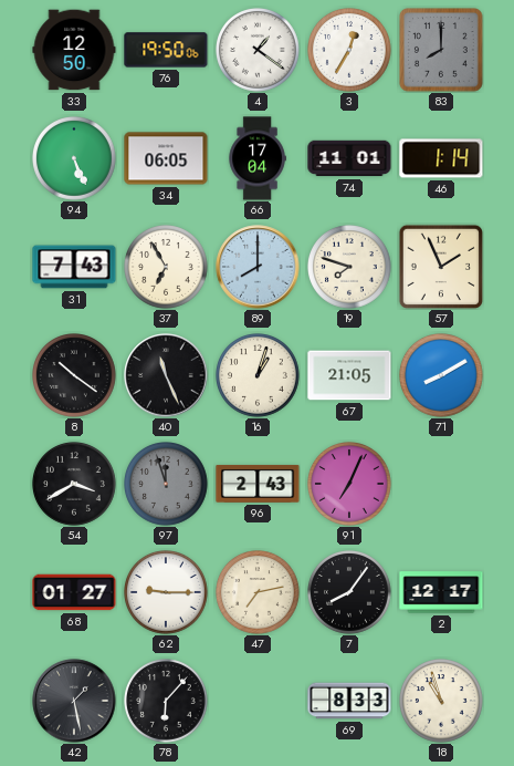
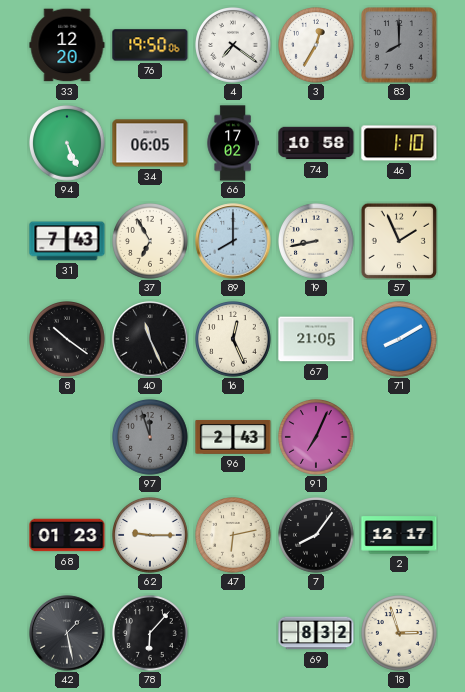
33: 12:50 -> 12:20
4: 1:21 -> 7:21
66: 17:04 -> 17:02
74: 11:01 -> 10:58
46: 1:14 -> 1:10
19: 7:48 -> 8:43
16: 1:03 -> 12:26
54: 3:40 -> none
68: 01:27 -> 01:23
47: 7:13 -> 6:13
69: 8:33 -> 8:32
18: 10:57 -> 2:57
